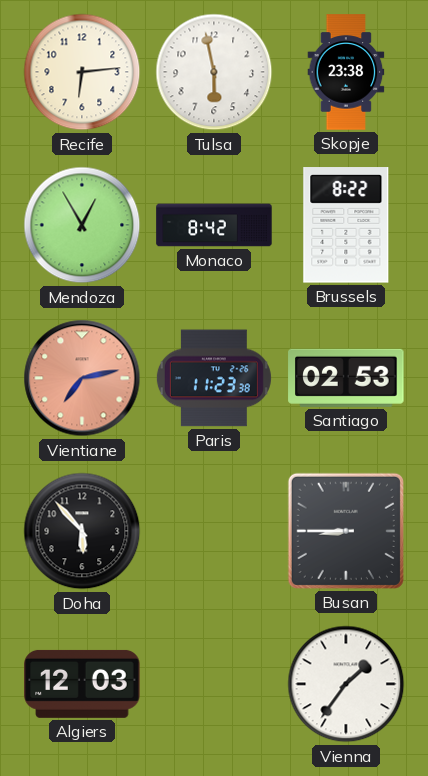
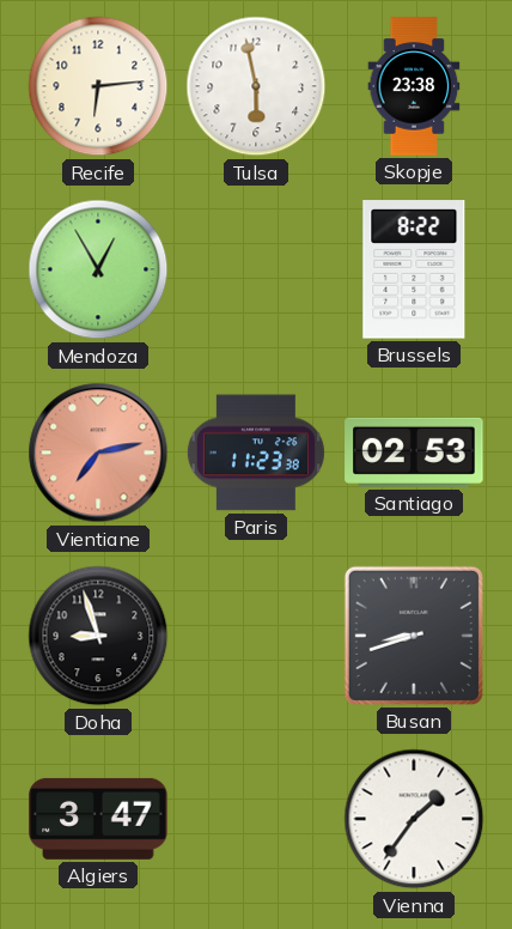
Monaco: 8:42 -> none
Doha: 5:53 -> 8:57
Busan: 8:45 -> 8:42
Algiers: 12:03 -> 3:47
